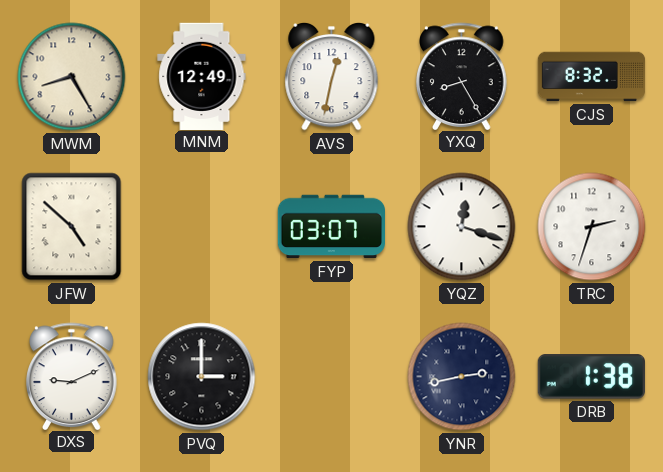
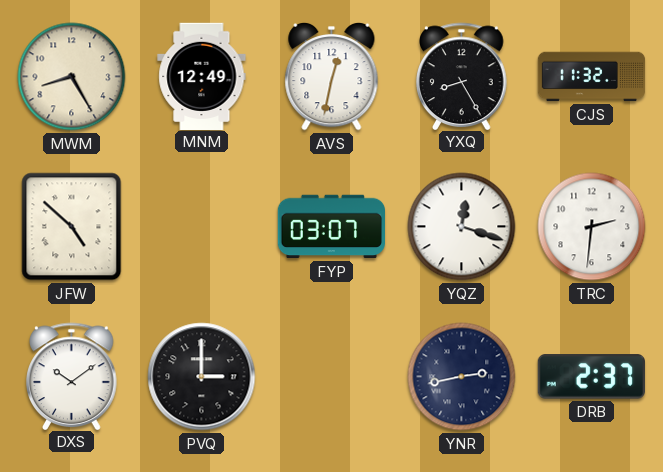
CJS: 8:32 -> 11:32
TRC: 2:33 -> 2:31
DXS: 9:11 -> 10:09
DRB: 1:38 -> 2:37
